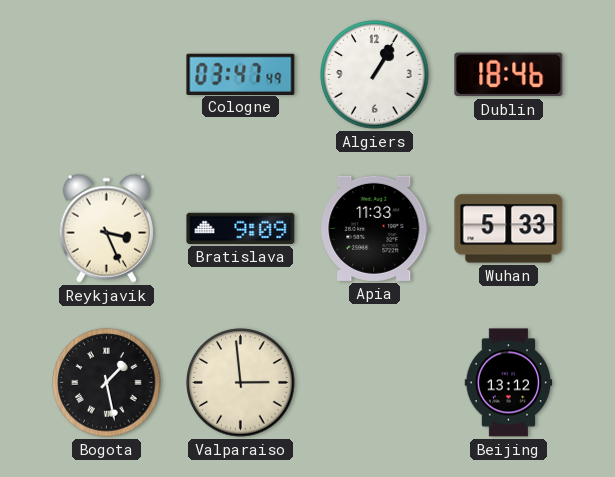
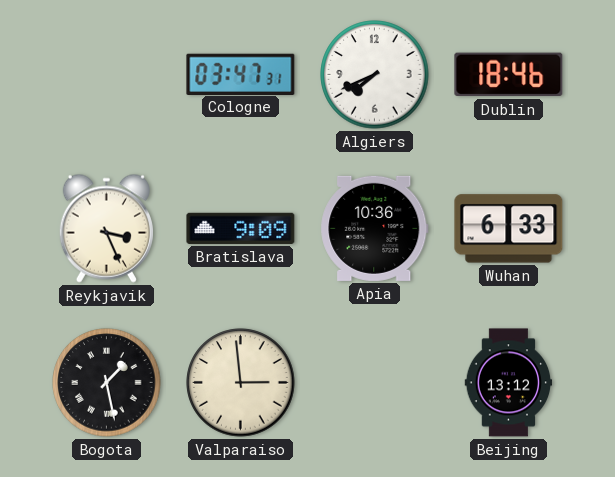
Cologne: 03:47:49 -> 03:47:31
Algiers: 1:05 -> 7:41
Apia: 11:33 -> 10:36
Wuhan: 5:33 -> 6:33
